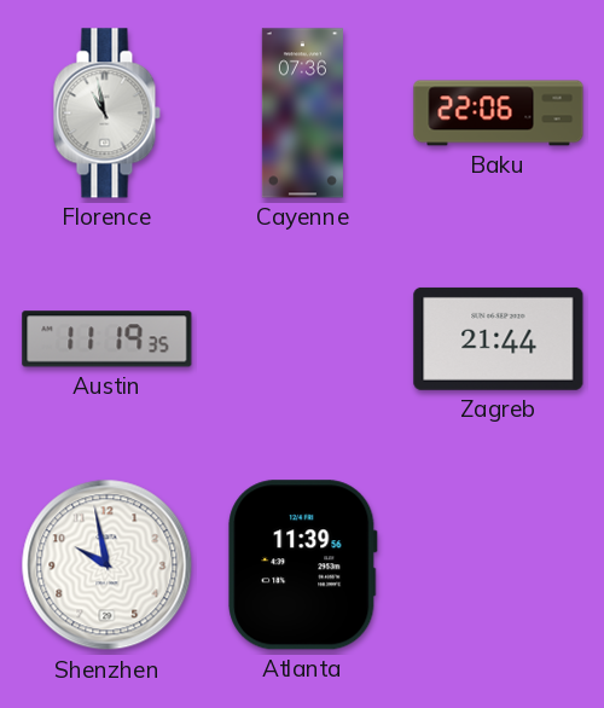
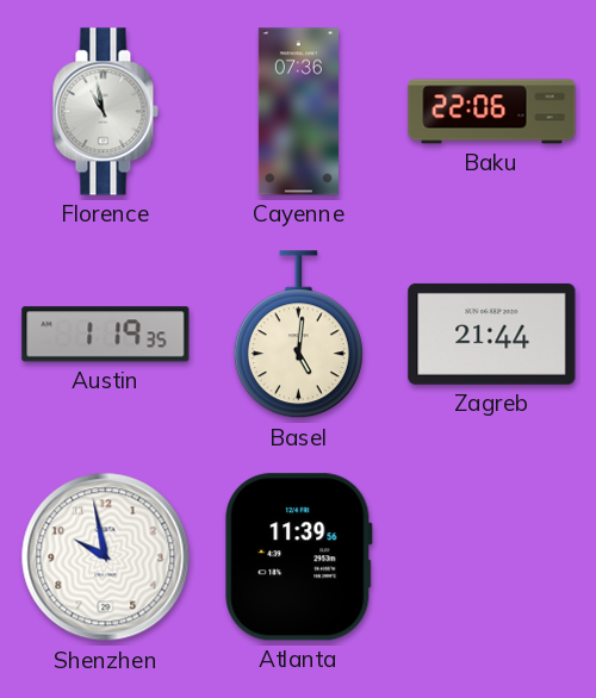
Austin: 11:19 -> 1:19
Basel: none -> 5:01
